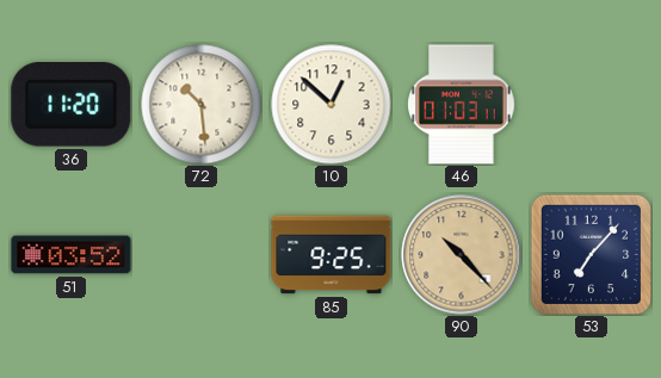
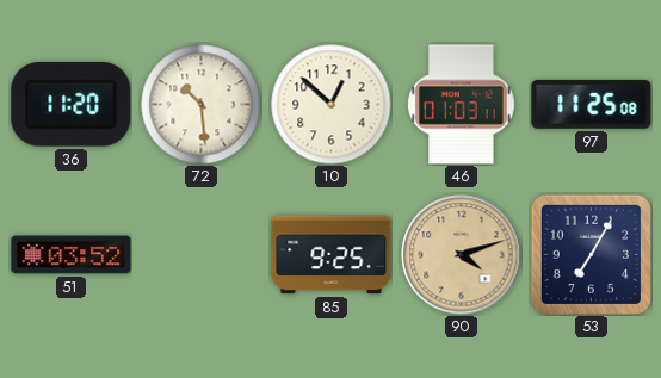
97: none -> 11:25
90: 10:23 -> 4:12
53: 7:07 -> 7:05
